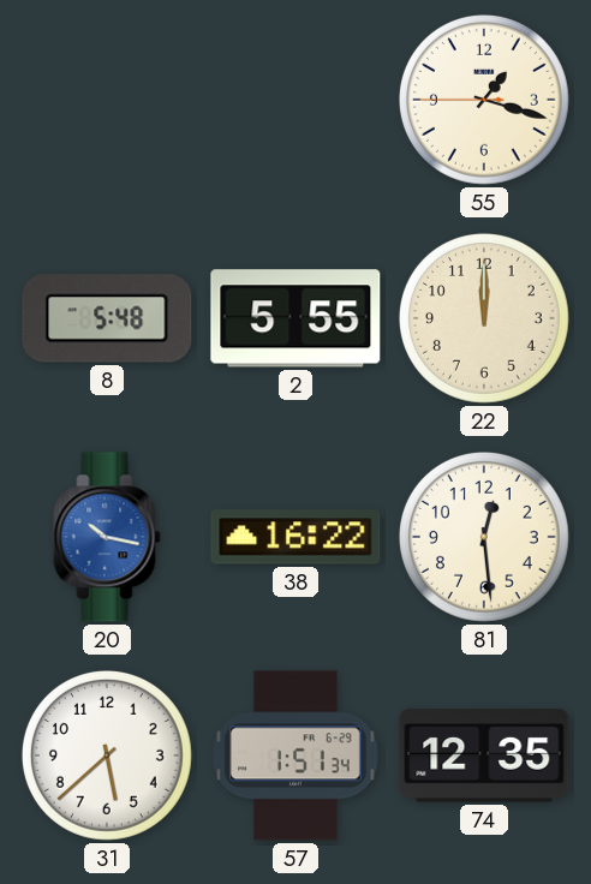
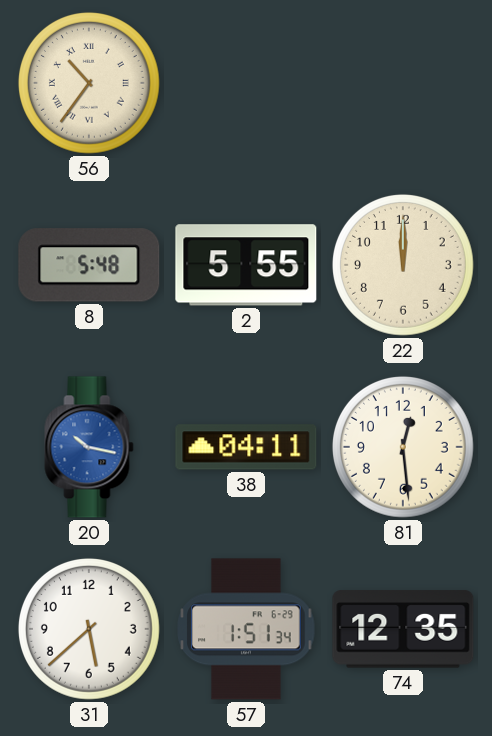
56: none -> 10:36
55: 1:17 -> none
38: 16:22 -> 04:11
